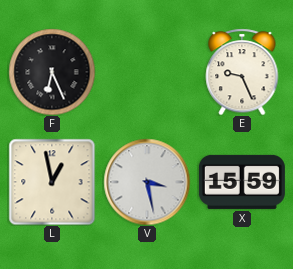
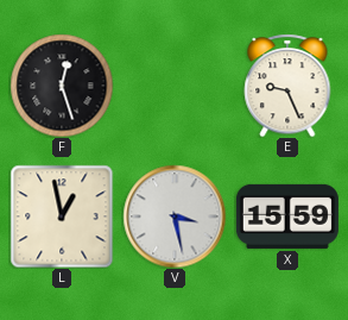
F: 6:26 -> 12:27
